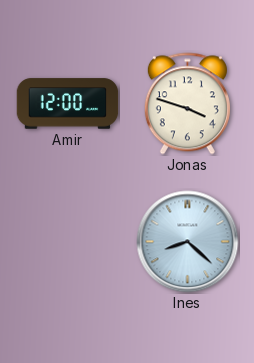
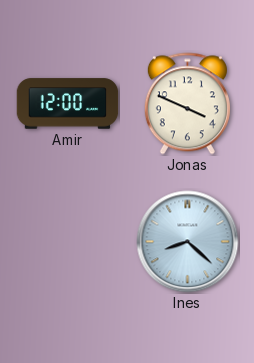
Jonas: 3:48 -> 3:49
